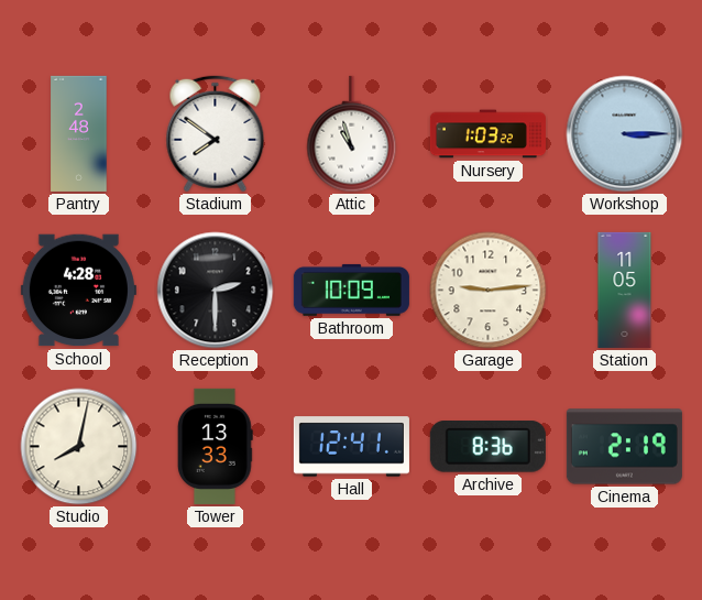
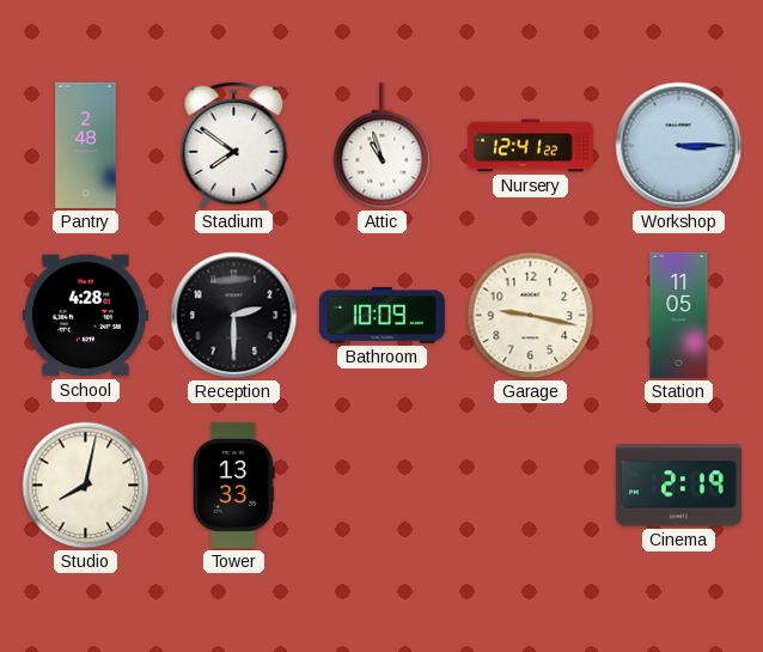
Nursery: 1:03 -> 12:41
Garage: 9:14 -> 9:17
Hall: 12:41 -> none
Archive: 8:36 -> none
